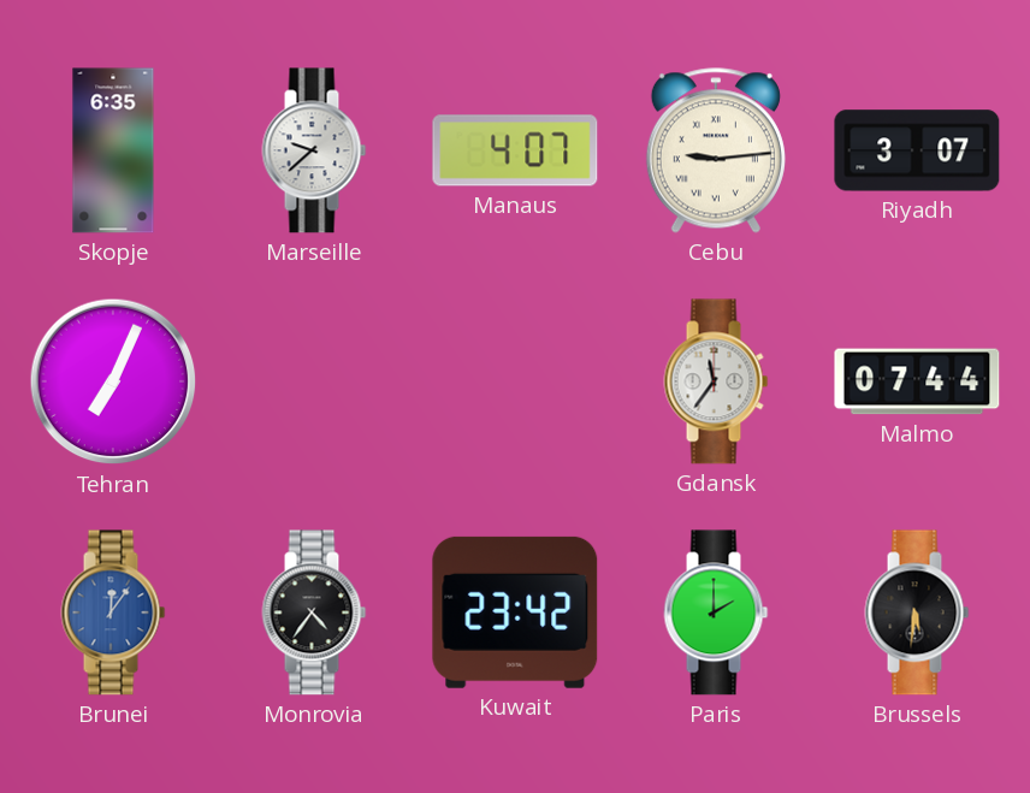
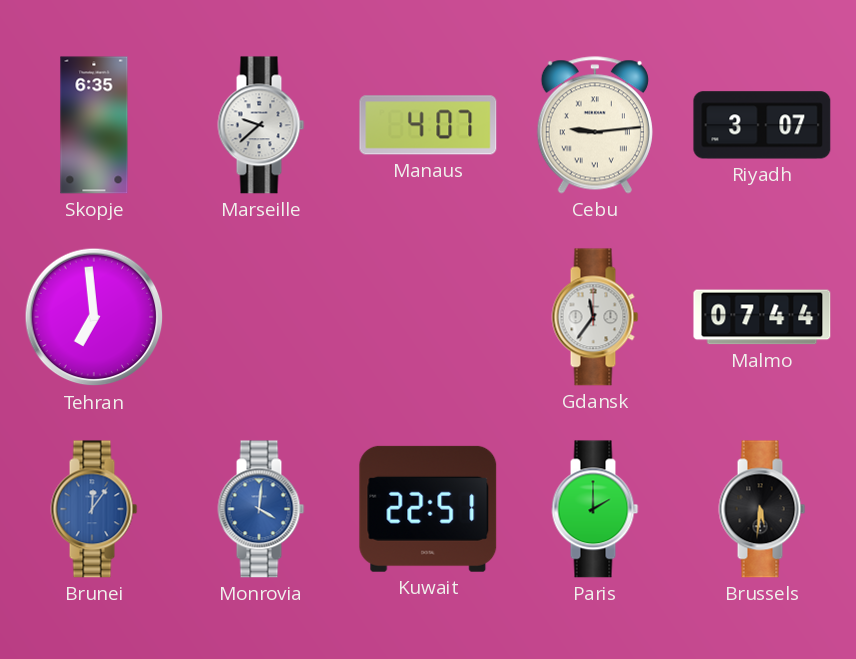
Tehran: 7:04 -> 6:59
Monrovia: 4:36 -> 4:01
Monrovia dial: black -> blue
Kuwait: 23:42 -> 22:51
